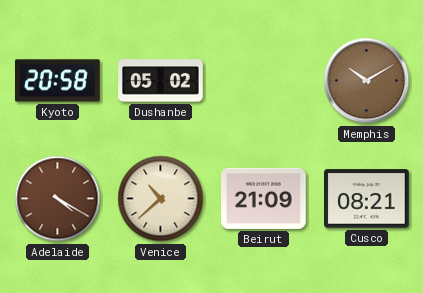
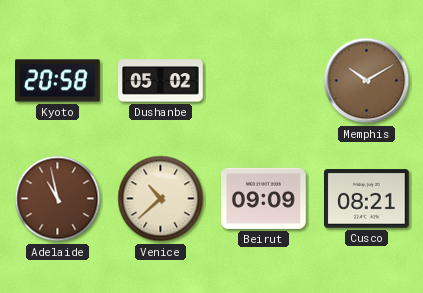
Adelaide: 4:20 -> 10:58
Beirut: 21:09 -> 09:09
